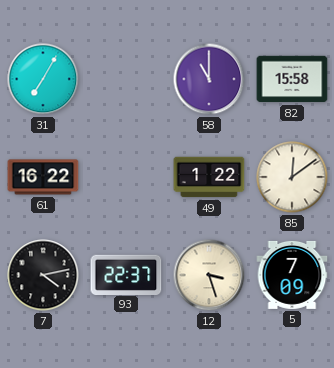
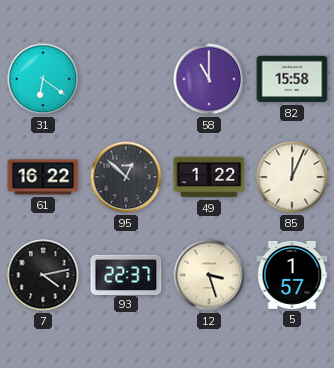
31: 7:05 -> 6:21
95: none -> 12:52
85: 12:09 -> 12:04
5: 7:09 -> 1:57
